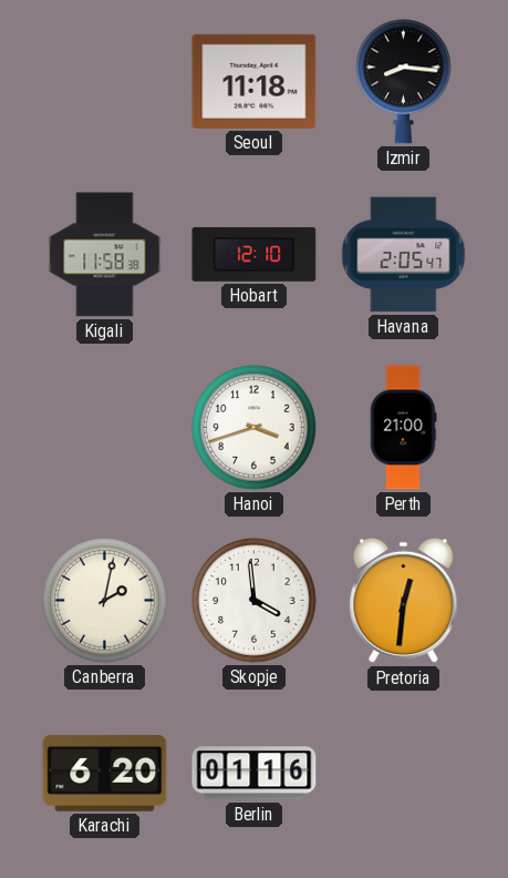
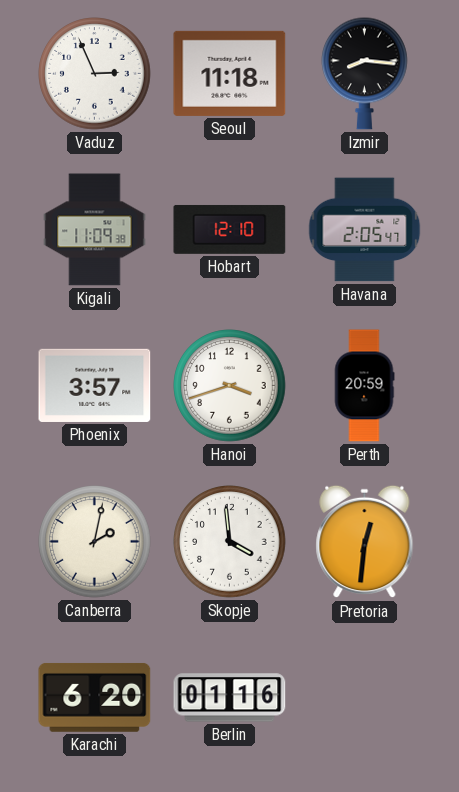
Vaduz: none -> 2:56
Kigali: 11:58 -> 11:09
Phoenix: none -> 3:57
Perth: 21:00 -> 20:59
